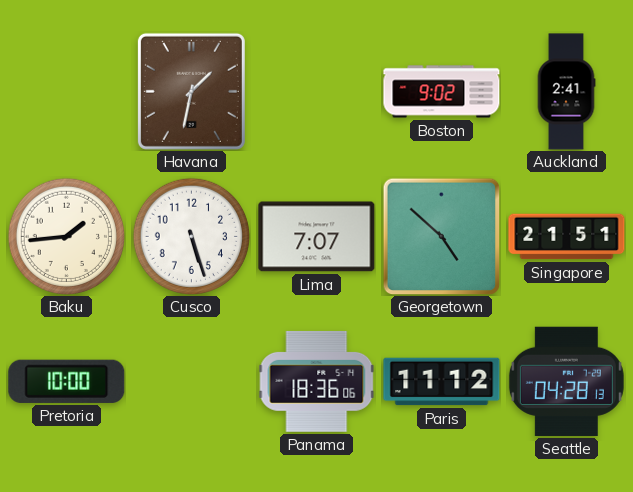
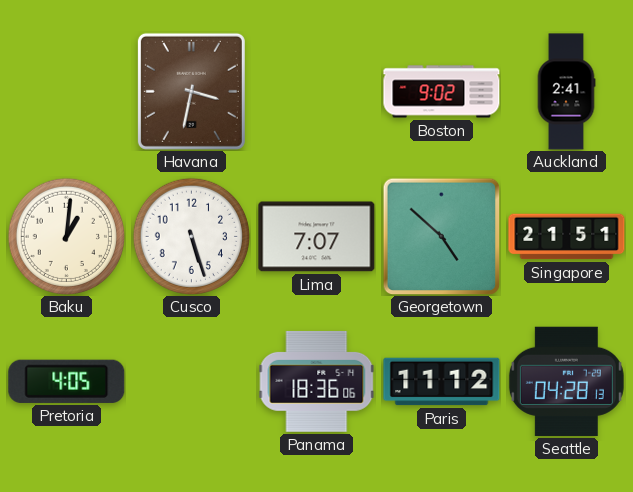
Havana: 1:32 -> 3:32
Baku: 1:44 -> 1:01
Pretoria: 10:00 -> 4:05
